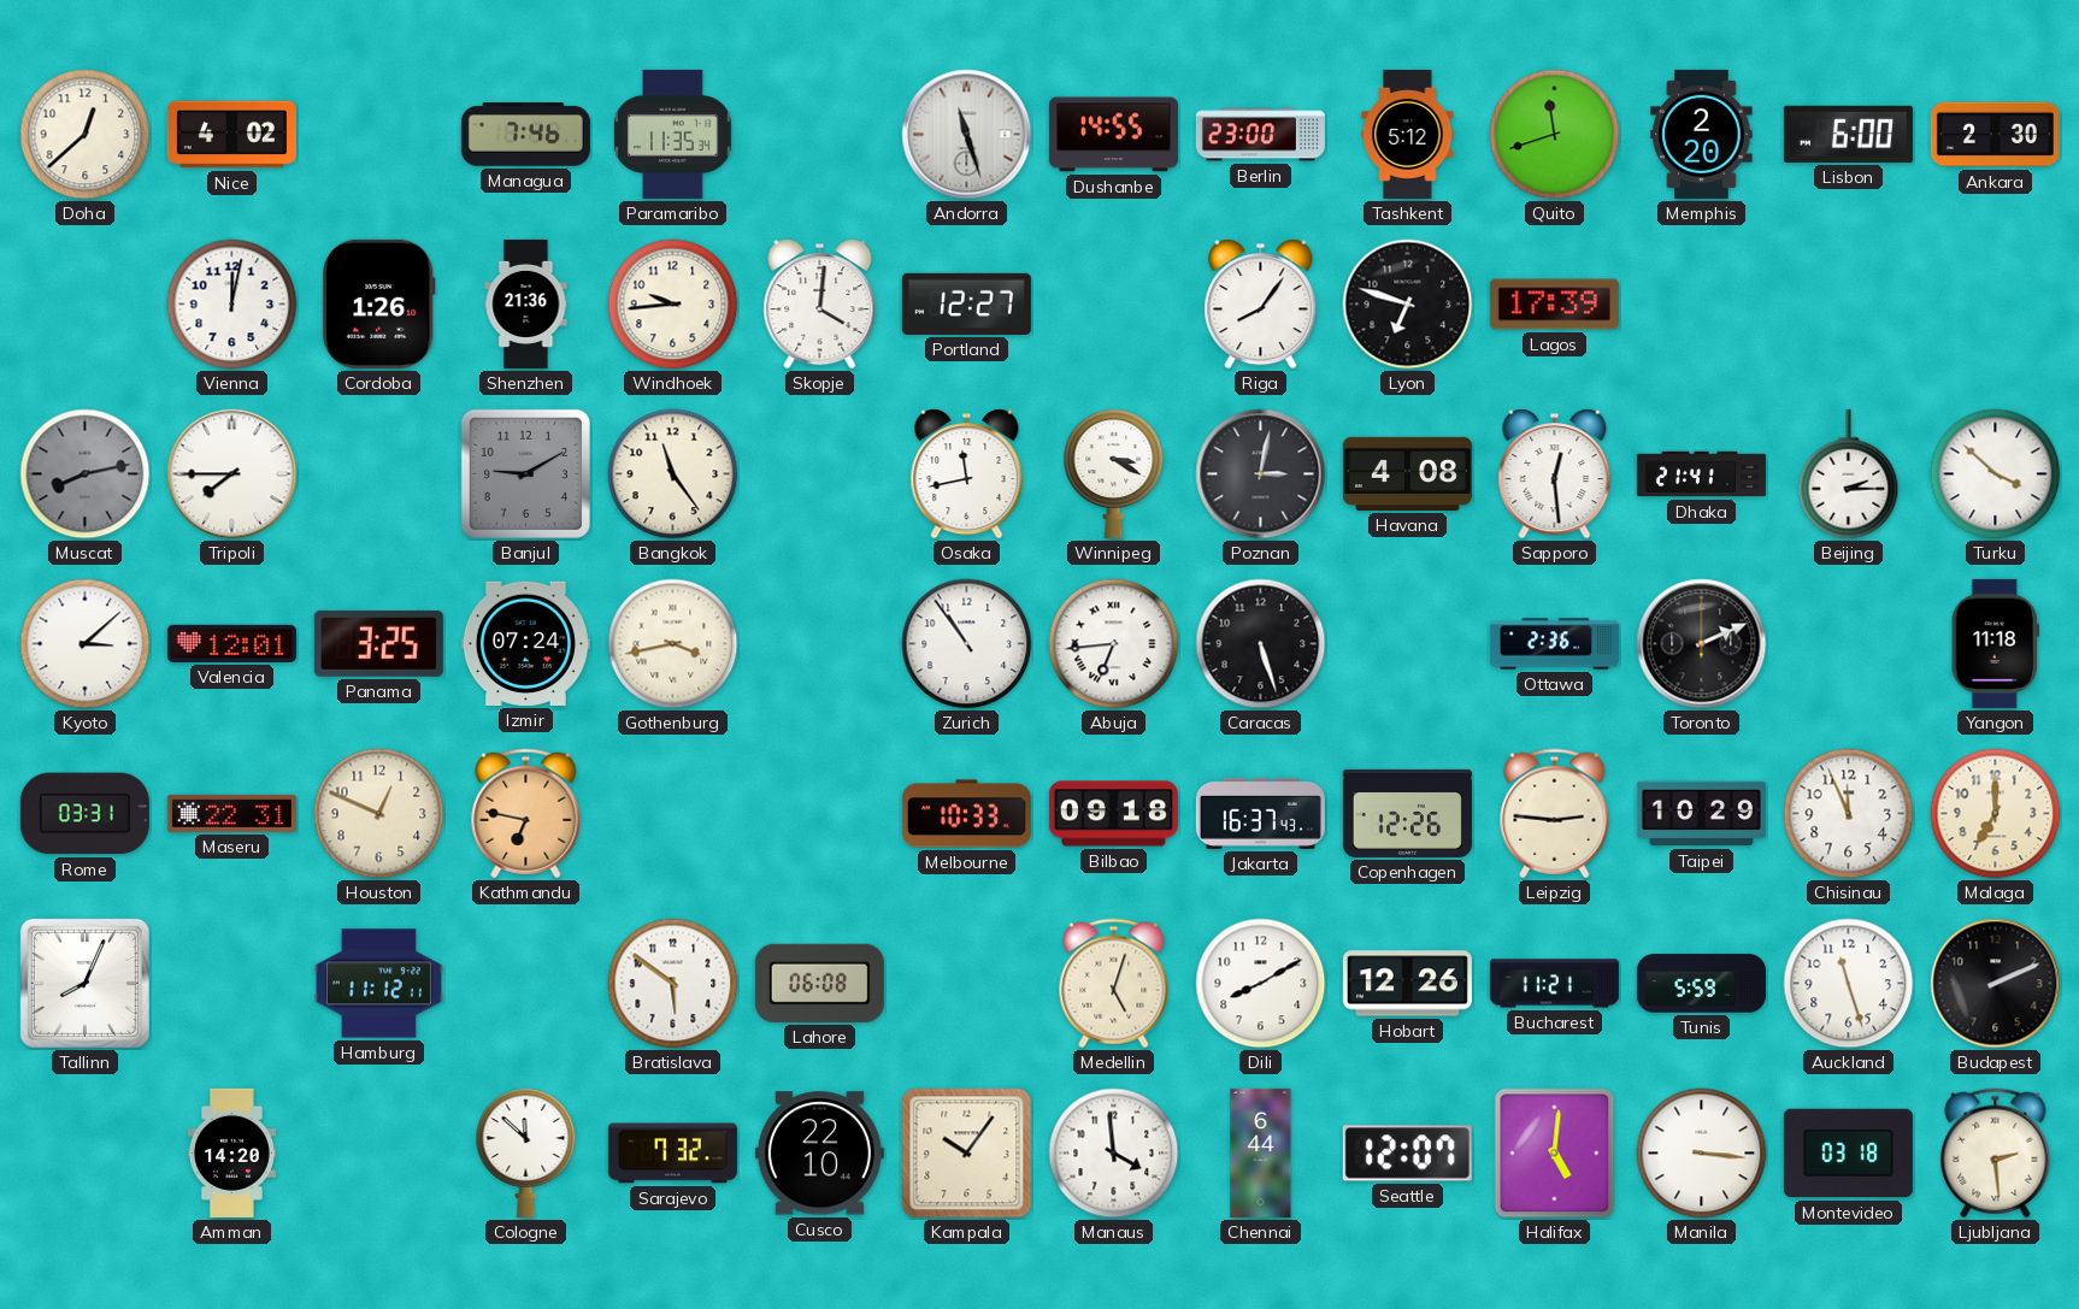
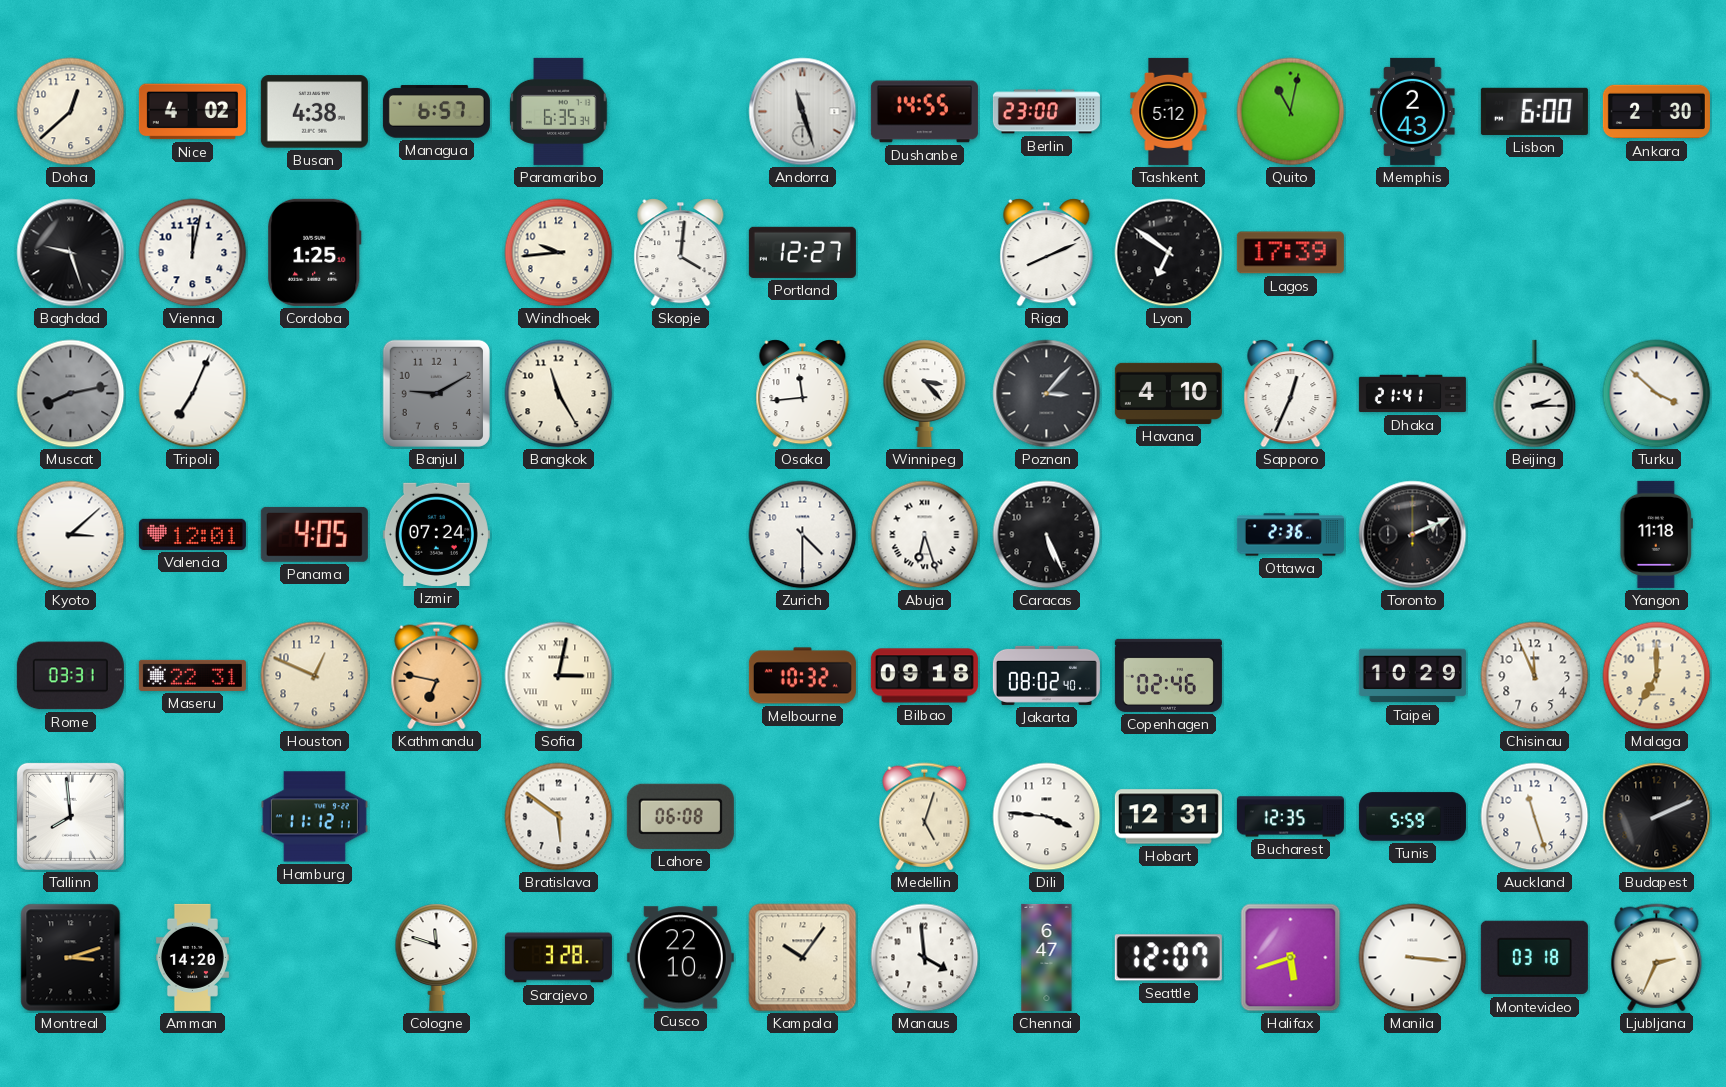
Busan: none -> 4:38
Managua: 7:46 -> 6:57
Paramaribo: 11:35 -> 6:35
Quito: 11:42 -> 11:02
Memphis: 2:20 -> 2:43
Baghdad: none -> 9:27
Cordoba: 1:26 -> 1:25
Shenzhen: 21:36 -> none
Riga: 8:06 -> 8:11
Lyon: 6:48 -> 6:51
Tripoli: 7:45 -> 7:04
Bangkok: 11:24 -> 11:25
Osaka: 11:43 -> 11:44
Winnipeg: 3:20 -> 3:23
Poznan: 3:02 -> 3:07
Havana: 4:08 -> 4:10
Sapporo: 12:29 -> 12:34
Panama: 3:25 -> 4:05
Gothenburg: 3:43 -> none
Zurich: 10:54 -> 4:30
Abuja: 6:44 -> 6:27
Caracas: 5:27 -> 5:26
Sofia: none -> 3:02
Melbourne: 10:33 -> 10:32
Jakarta: 16:37 -> 08:02
Copenhagen: 12:26 -> 02:46
Leipzig: 2:46 -> none
Tallinn: 8:04 -> 7:59
Dili: 8:10 -> 3:46
Hobart: 12:26 -> 12:31
Bucharest: 11:21 -> 12:35
Montreal: none -> 3:12
Cologne: 11:52 -> 11:48
Sarajevo: 7:32 -> 3:28
Chennai: 6:44 -> 6:47
Halifax: 5:01 -> 5:42
Ljubljana: 2:29 -> 2:34
